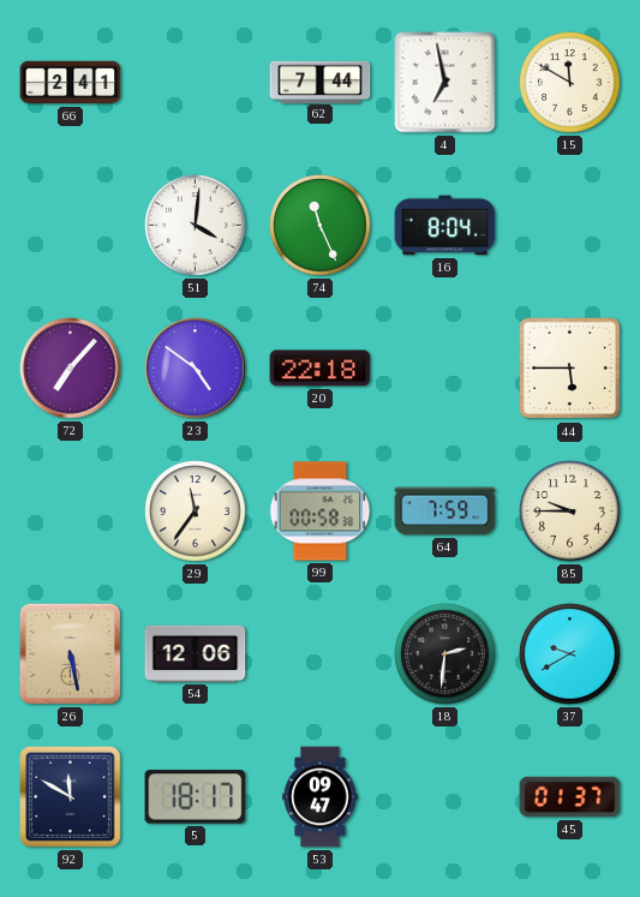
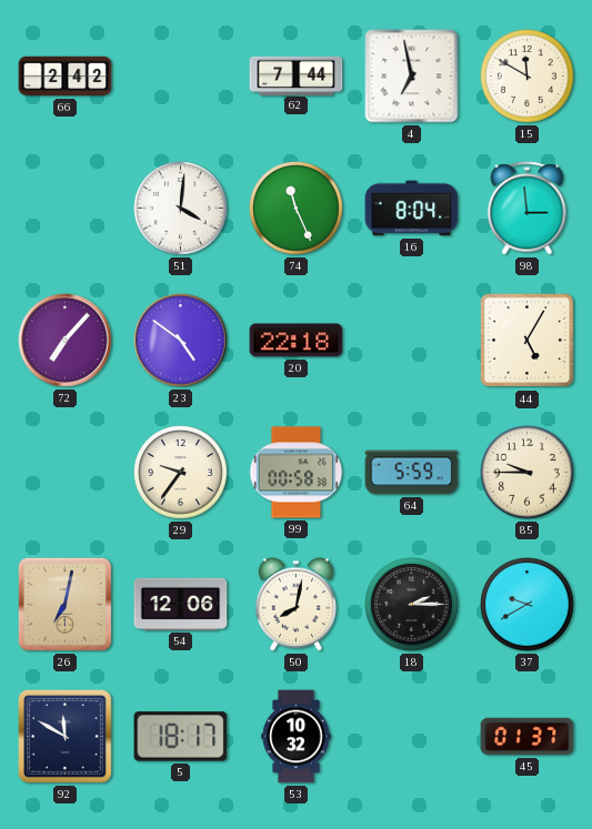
66: 2:41 -> 2:42
98: none -> 2:59
44: 5:45 -> 5:05
29: 11:36 -> 9:36
64: 7:59 -> 5:59
26: 5:28 -> 7:02
50: none -> 8:02
18: 2:31 -> 2:15
53: 09:47 -> 10:32
